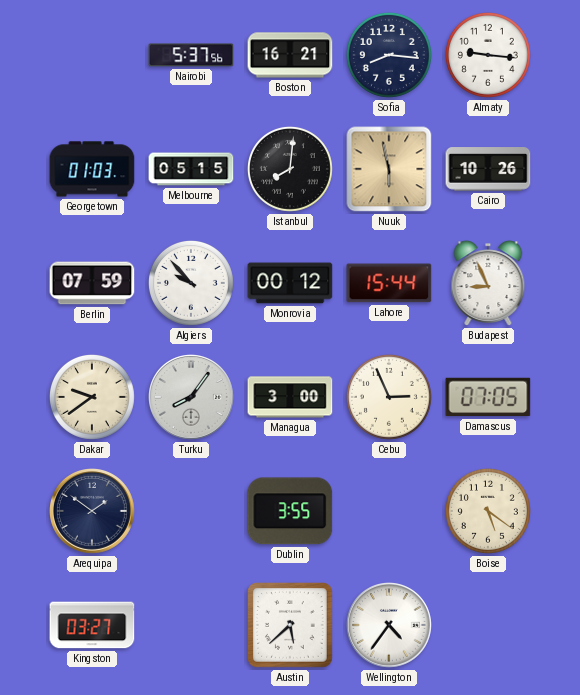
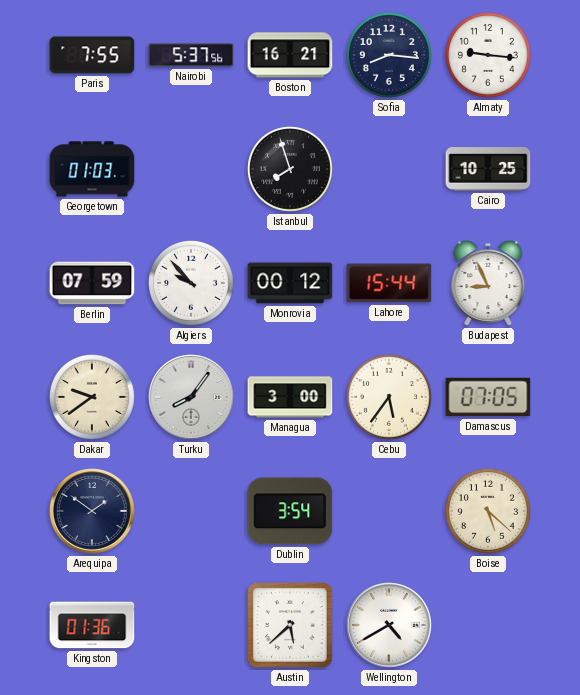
Paris: none -> 7:55
Melbourne: 05:15 -> none
Istanbul: 8:01 -> 7:57
Nuuk: 5:58 -> none
Cairo: 10:26 -> 10:25
Cebu: 2:56 -> 5:36
Dublin: 3:55 -> 3:54
Boise: 5:21 -> 5:22
Kingston: 03:27 -> 01:36
Wellington: 4:36 -> 4:40
